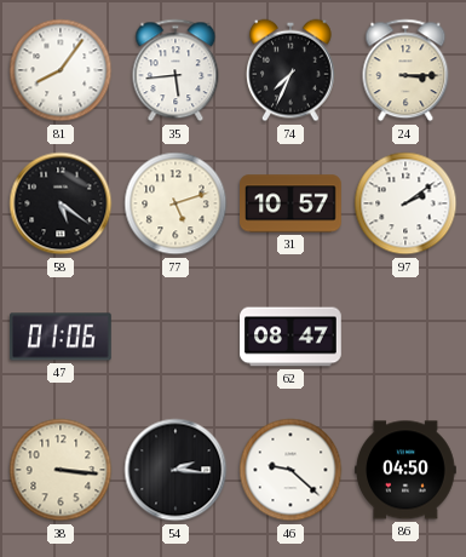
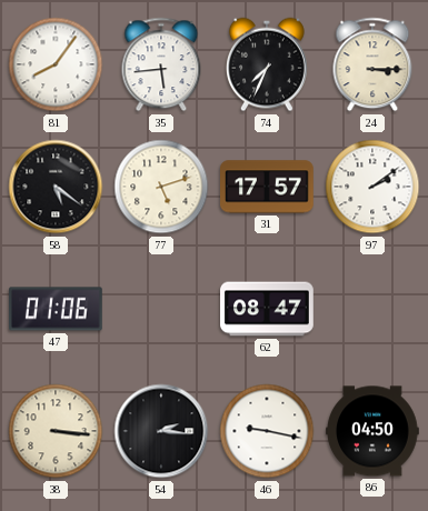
31: 10:57 -> 17:57
46: 9:22 -> 9:17
